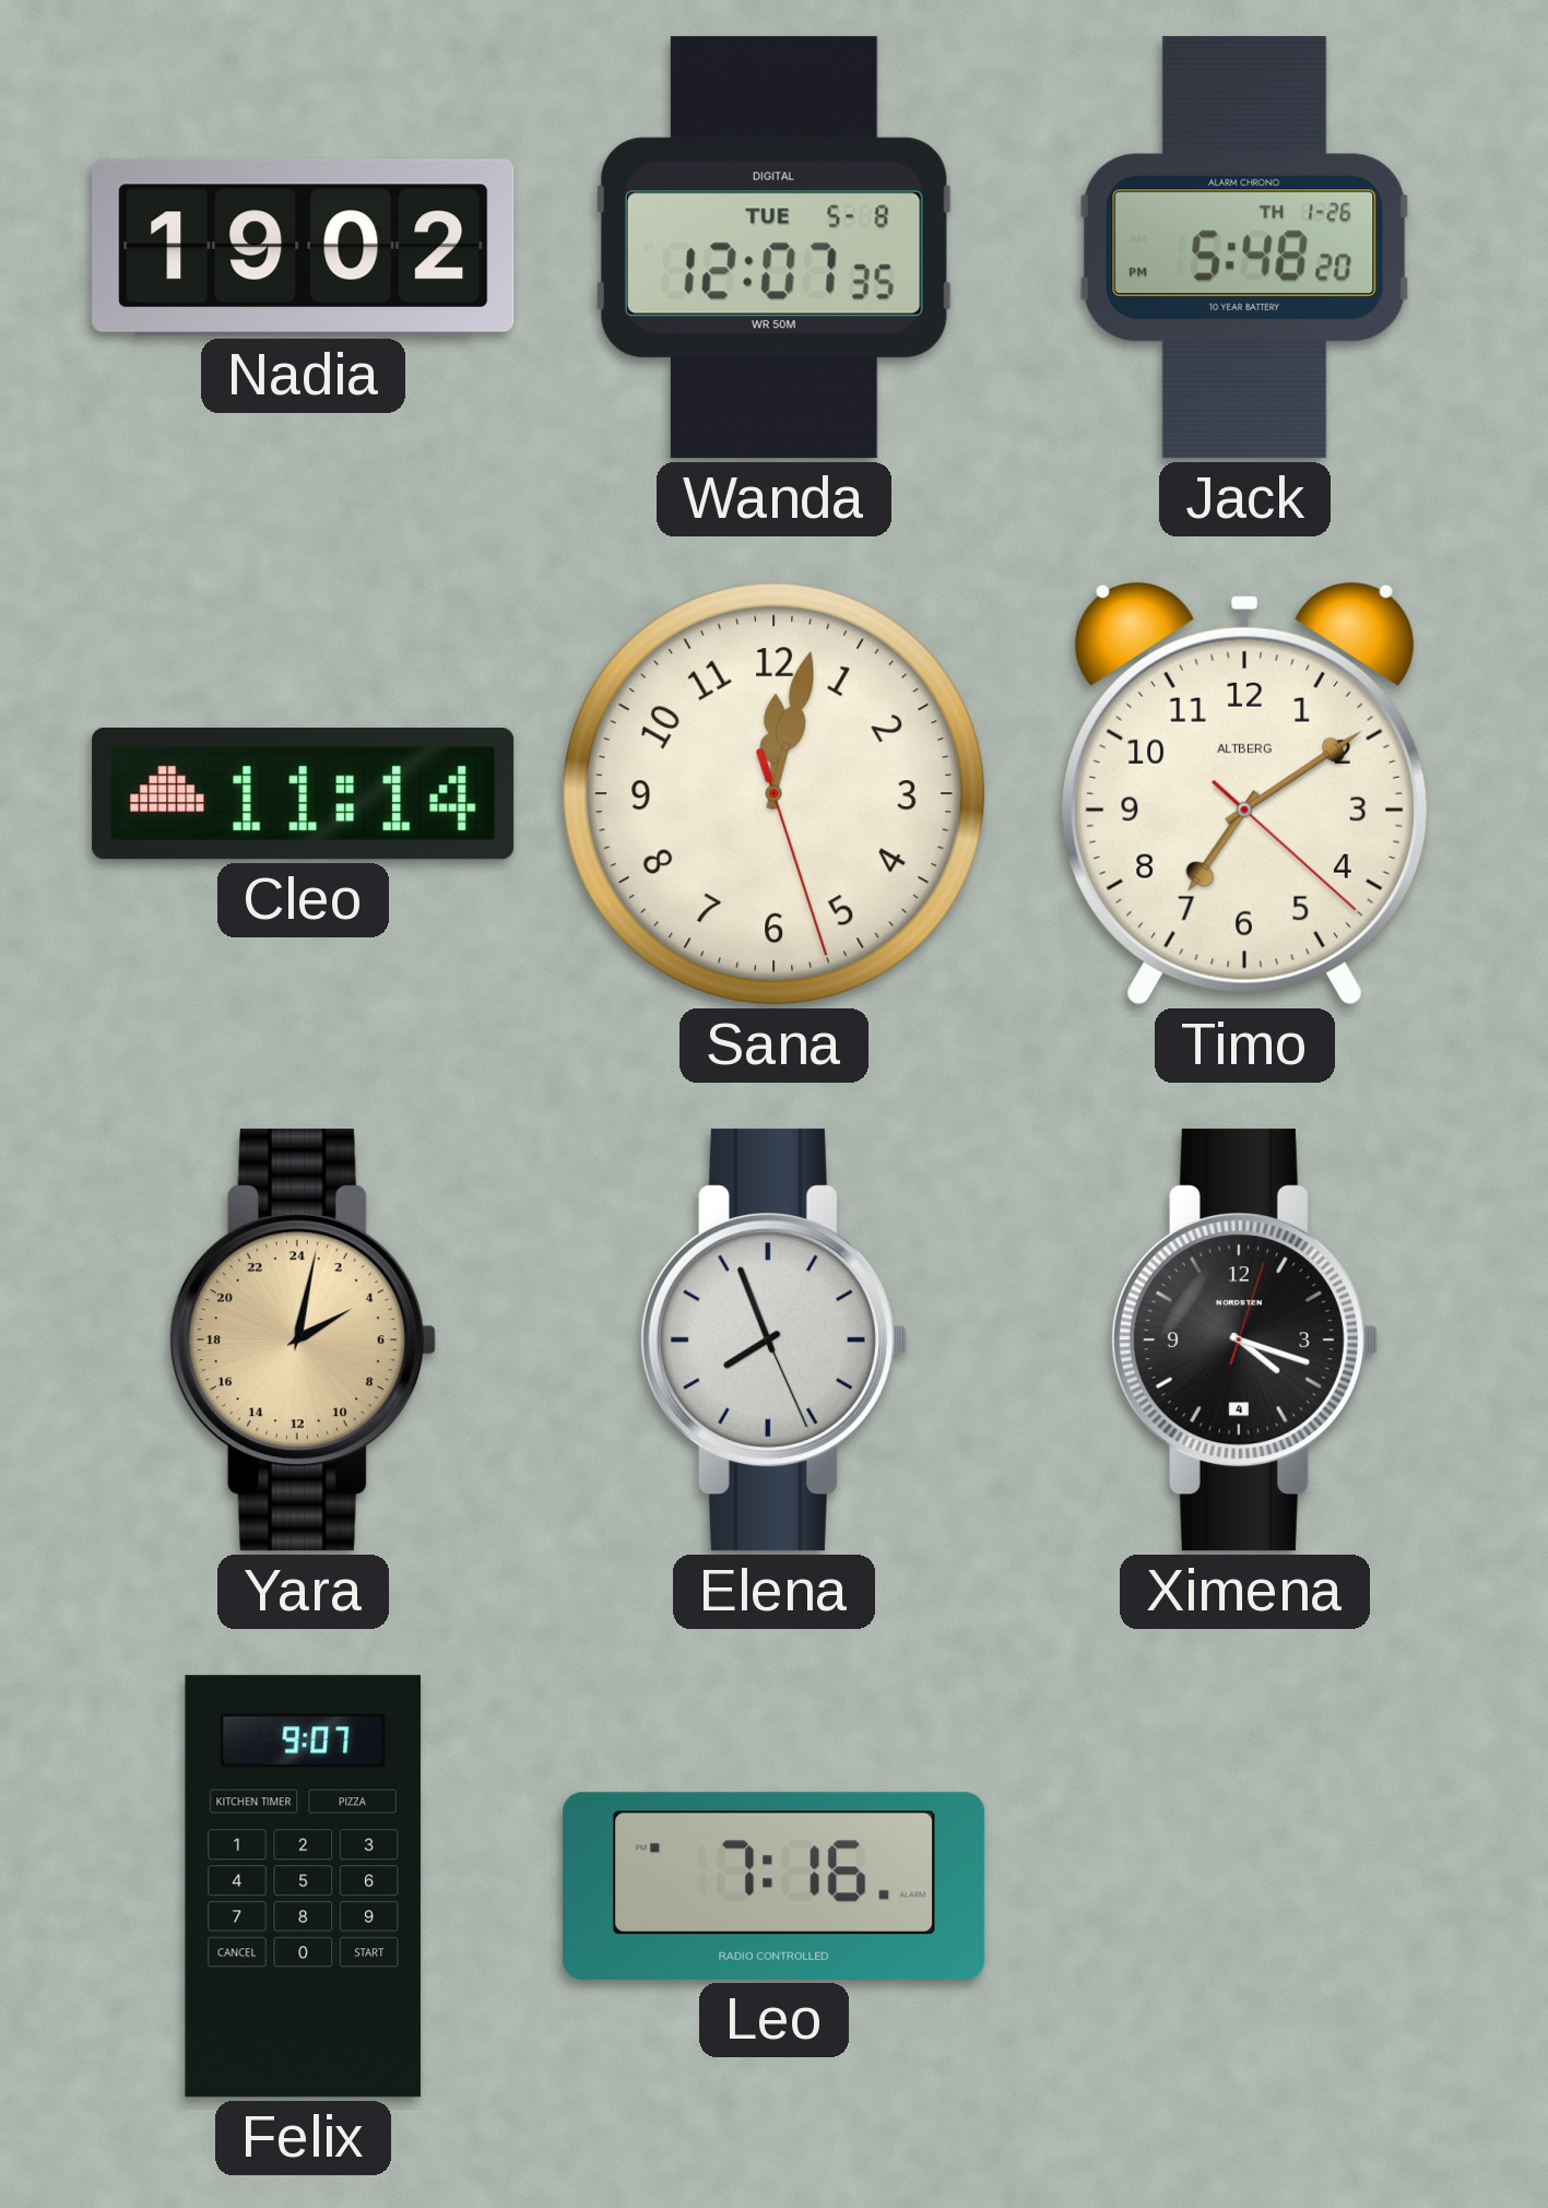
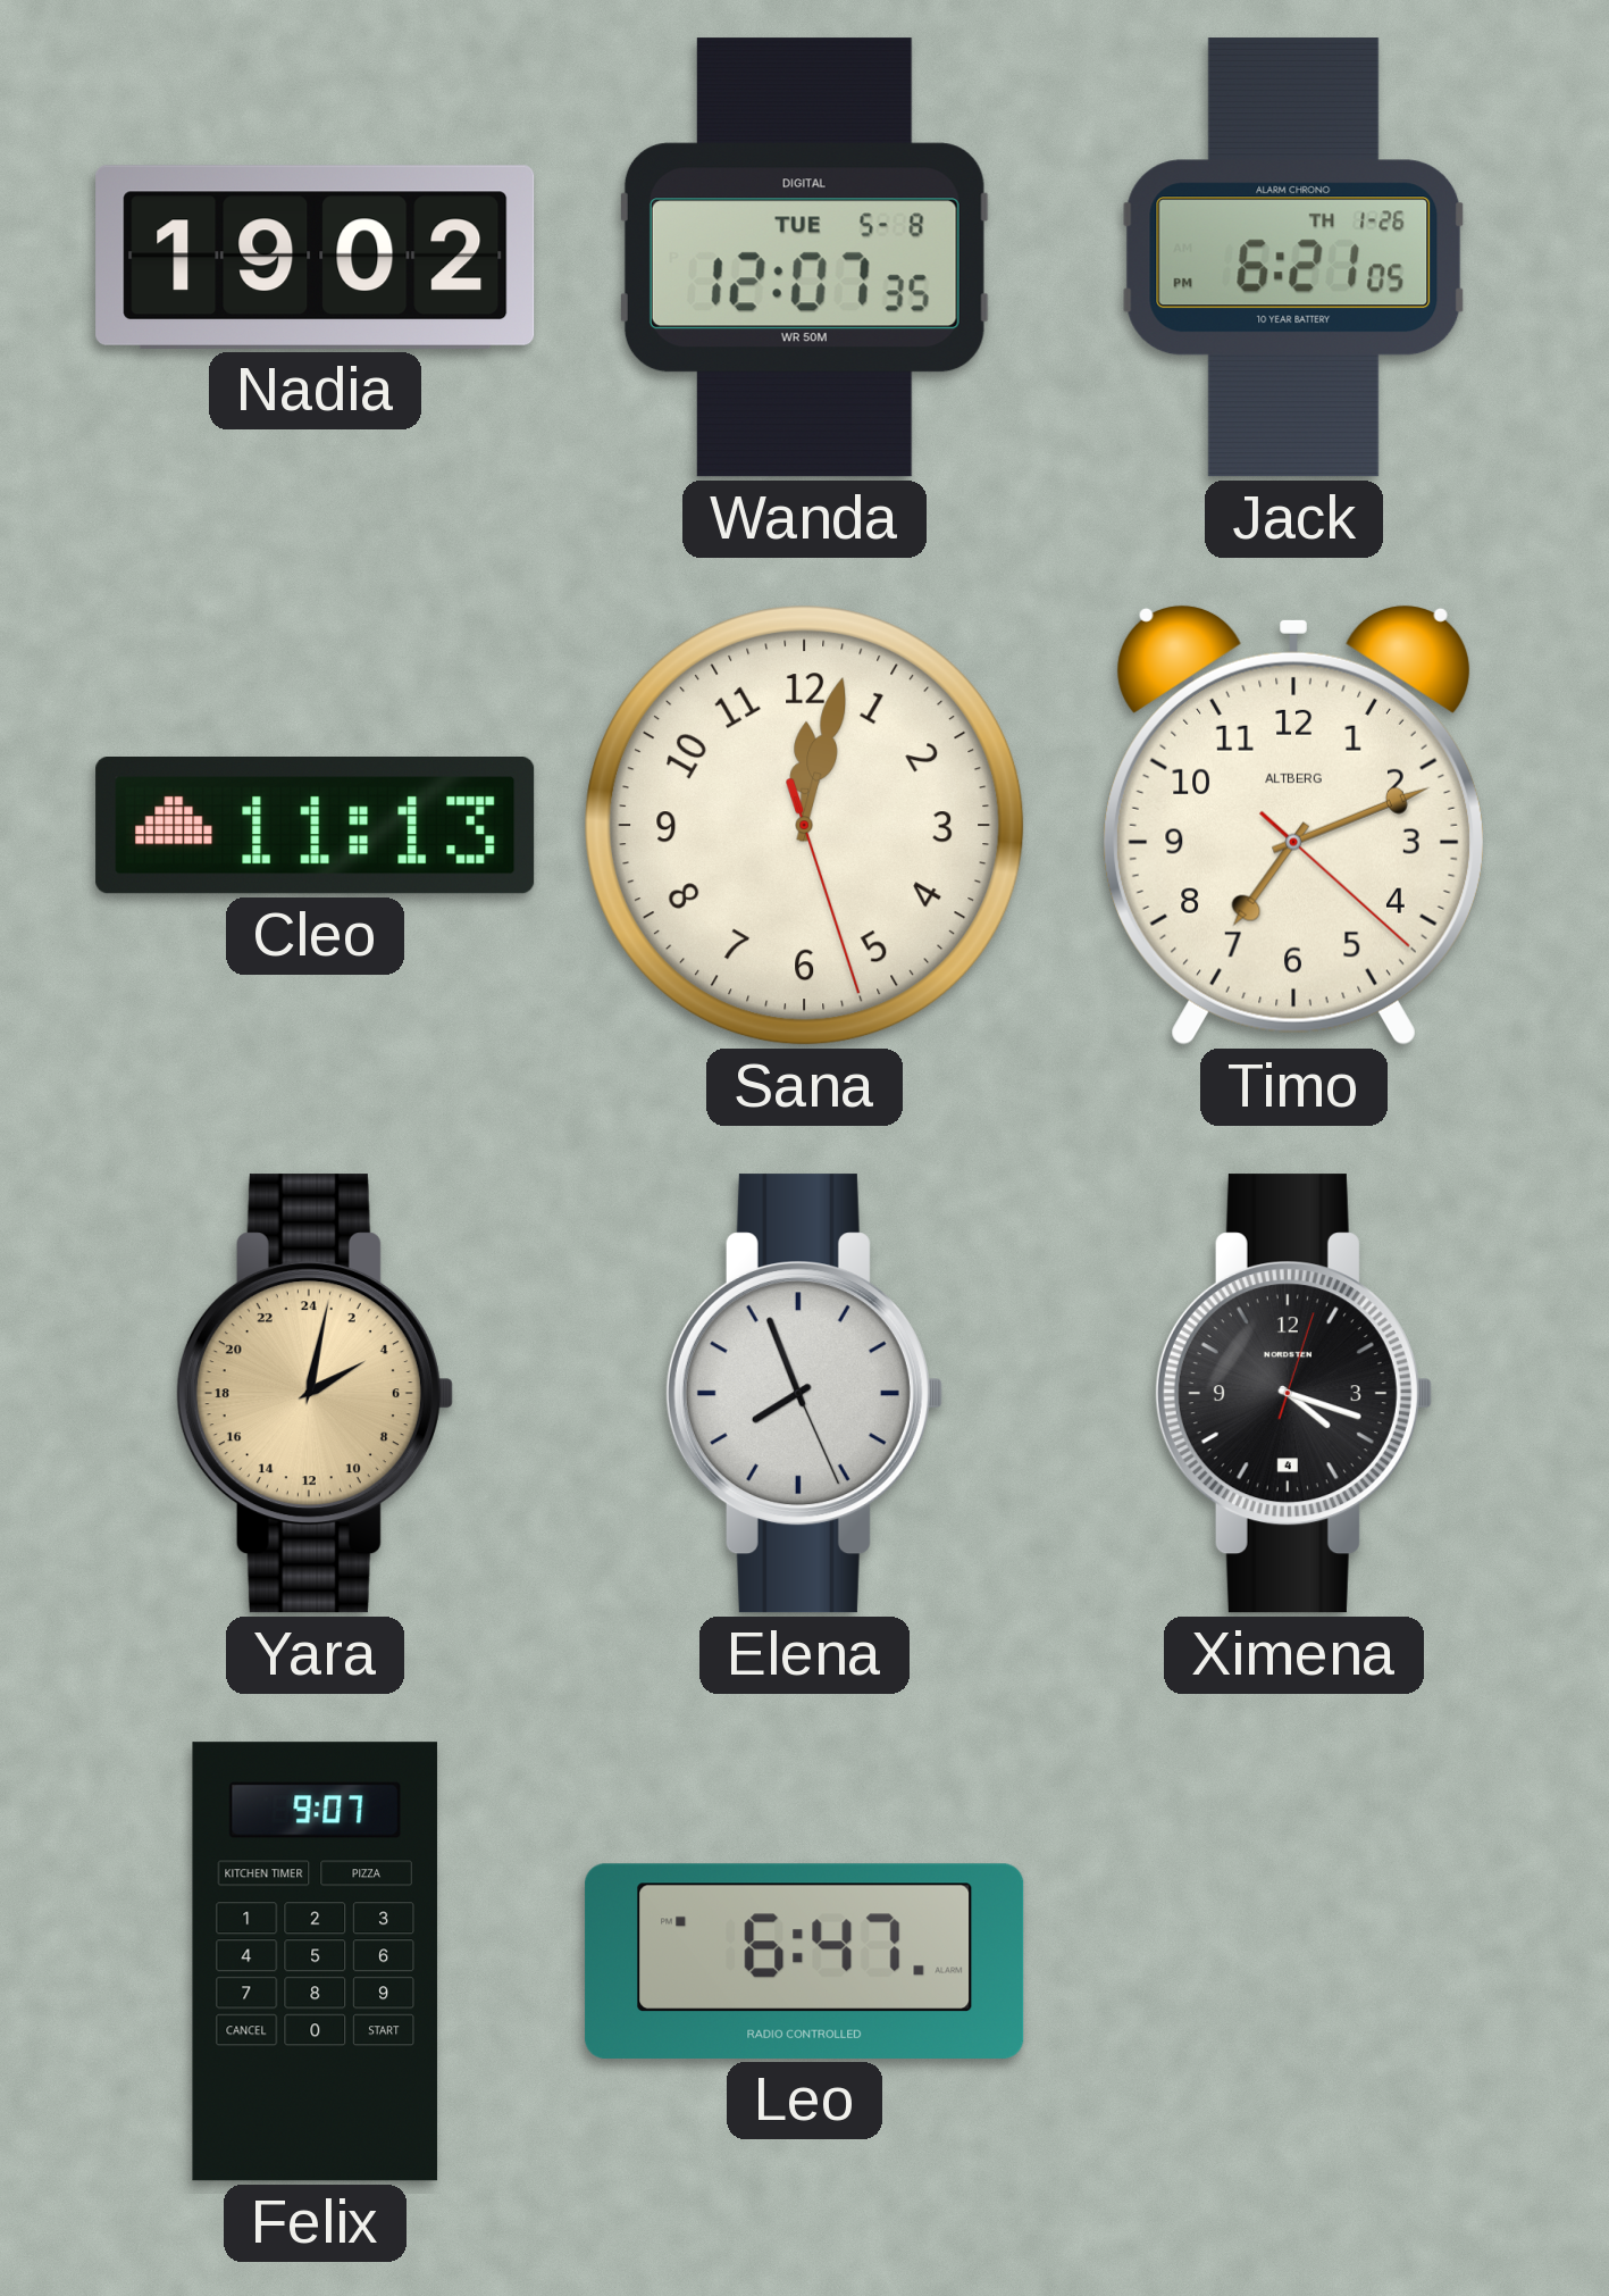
Jack: 5:48 -> 6:21
Cleo: 11:14 -> 11:13
Timo: 7:09 -> 7:11
Leo: 7:16 -> 6:47
